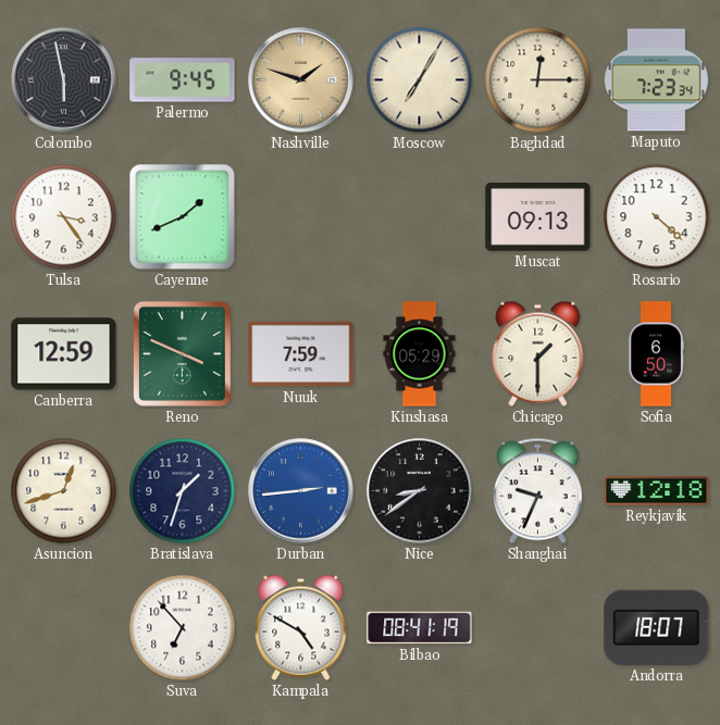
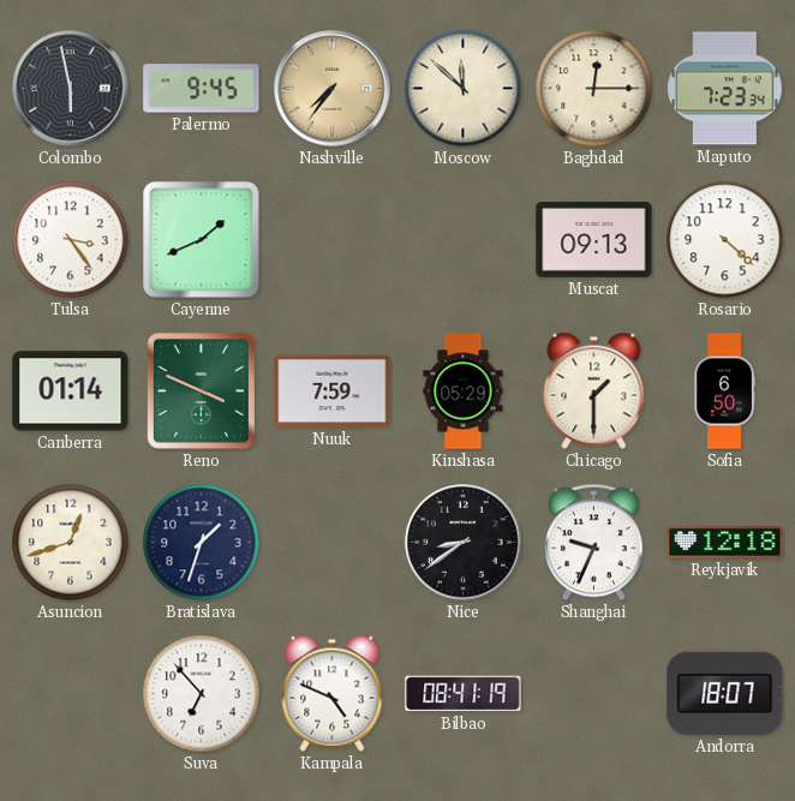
Nashville: 1:48 -> 7:36
Moscow: 7:05 -> 11:52
Canberra: 12:59 -> 01:14
Durban: 2:44 -> none
Kampala: 4:50 -> 4:49
